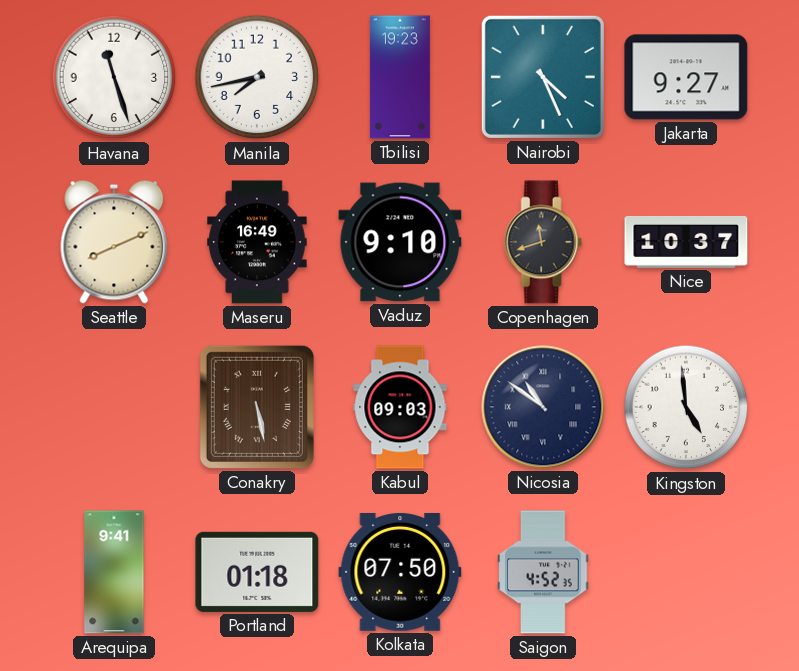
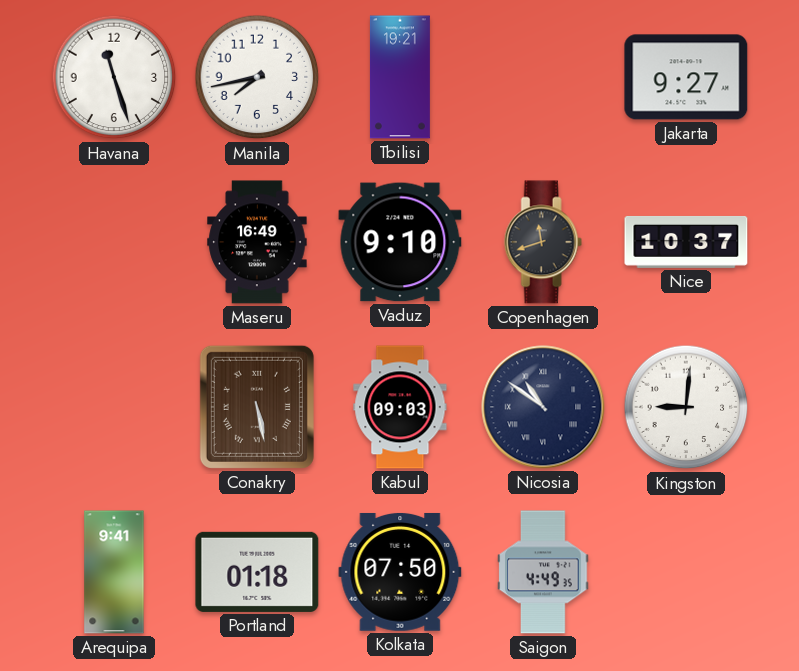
Tbilisi: 19:23 -> 19:21
Nairobi: 4:26 -> none
Seattle: 8:11 -> none
Kingston: 4:59 -> 9:01
Saigon: 4:52 -> 4:49
